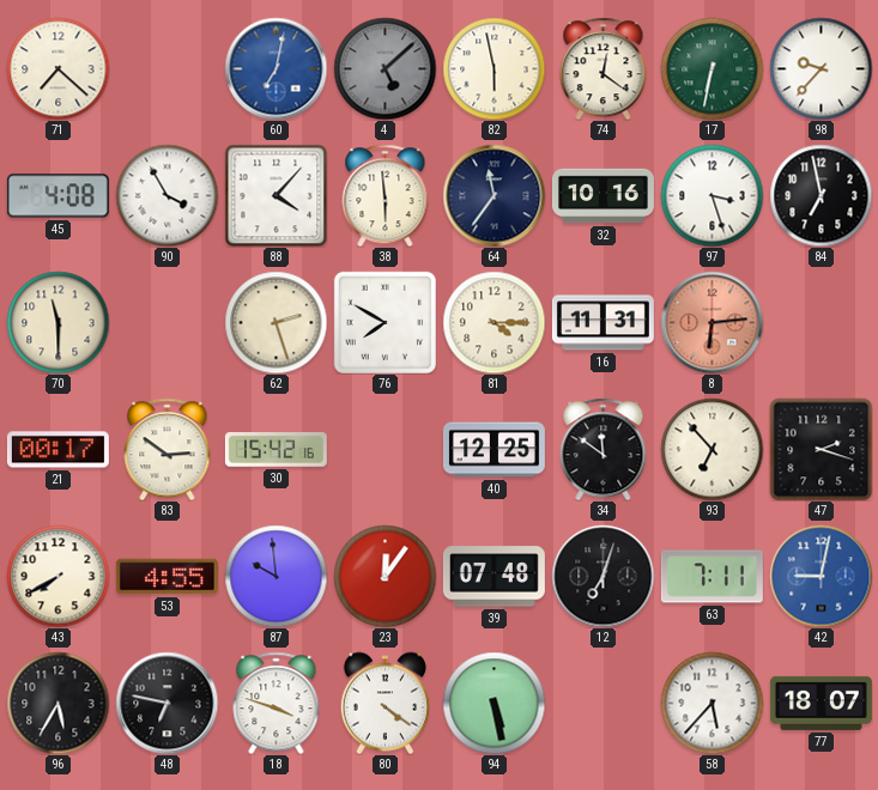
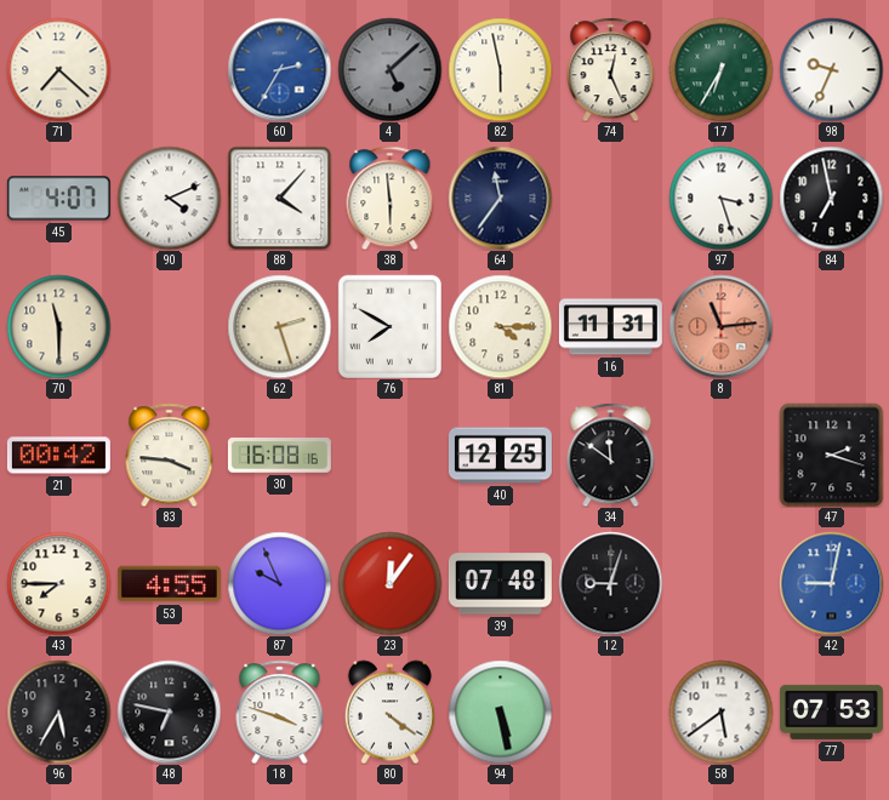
60: 7:02 -> 2:35
74: 12:21 -> 12:26
17: 6:32 -> 6:35
98: 9:37 -> 9:34
45: 4:08 -> 4:07
90: 3:55 -> 4:11
32: 10:16 -> none
8: 6:14 -> 11:14
21: 00:17 -> 00:42
83: 2:51 -> 3:46
30: 15:42 -> 16:08
93: 6:53 -> none
43: 7:40 -> 7:45
87: 9:59 -> 9:56
12: 7:03 -> 9:03
63: 7:11 -> none
58: 5:37 -> 5:39
77: 18:07 -> 07:53
